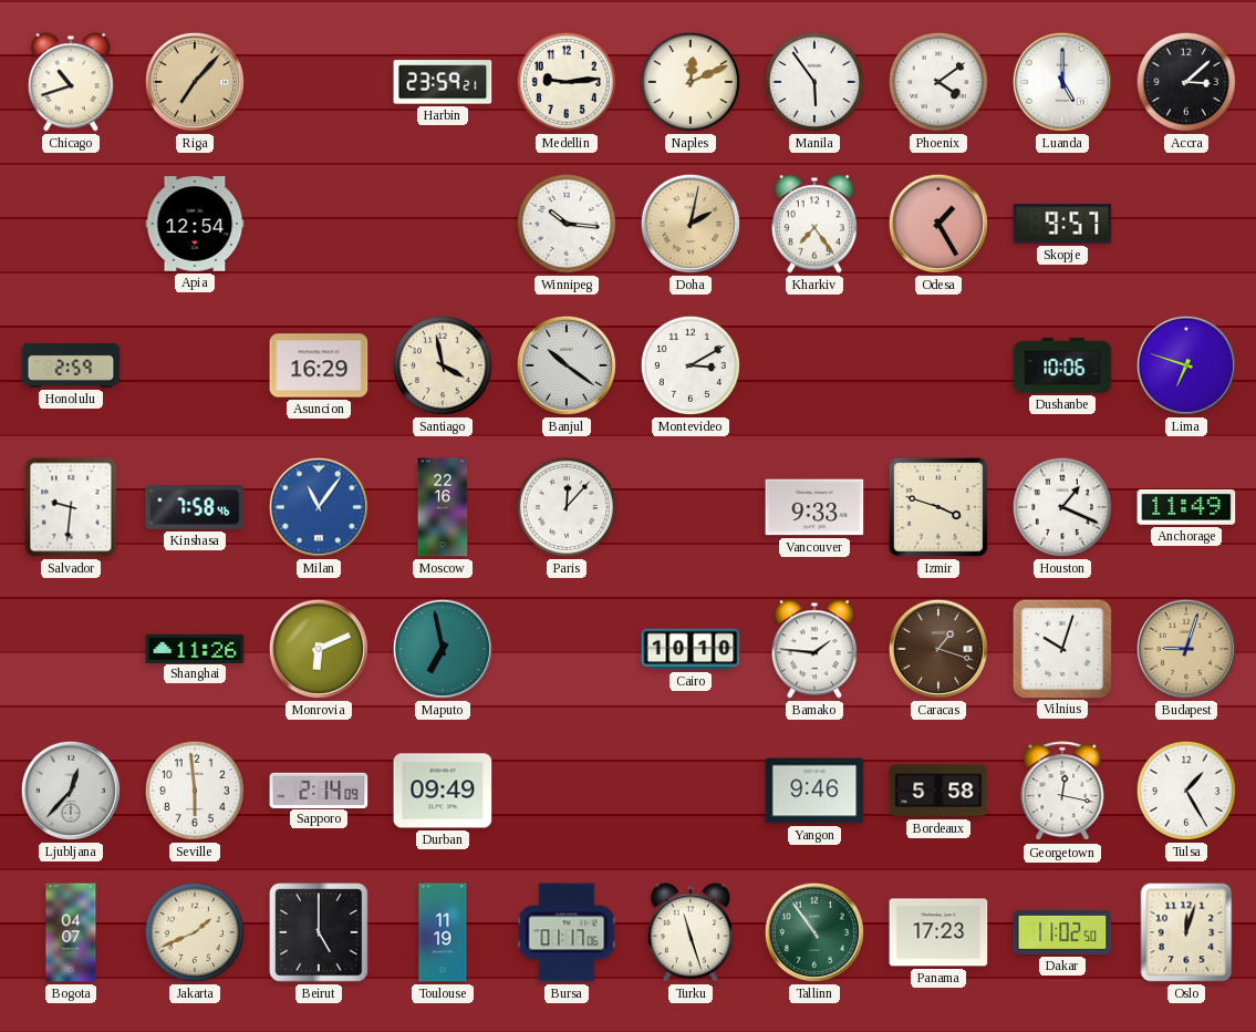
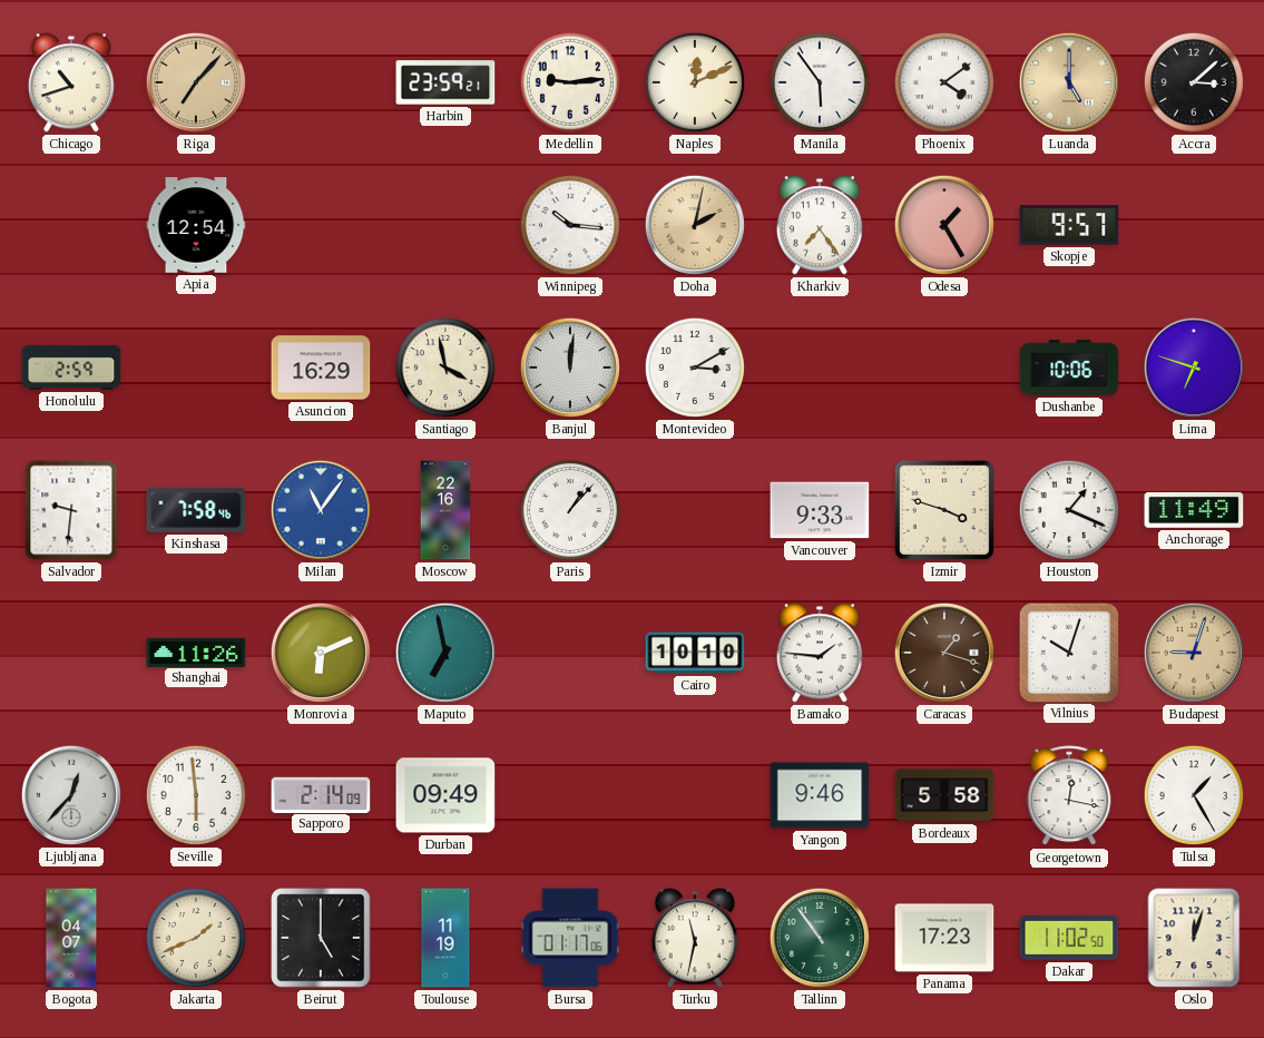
Luanda dial: white -> champagne
Banjul: 10:21 -> 12:01
Paris: 12:07 -> 1:07
Turku: 11:27 -> 11:32
